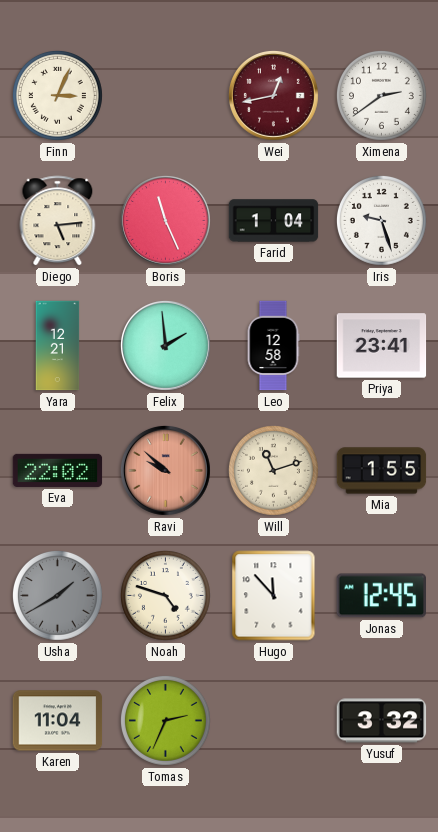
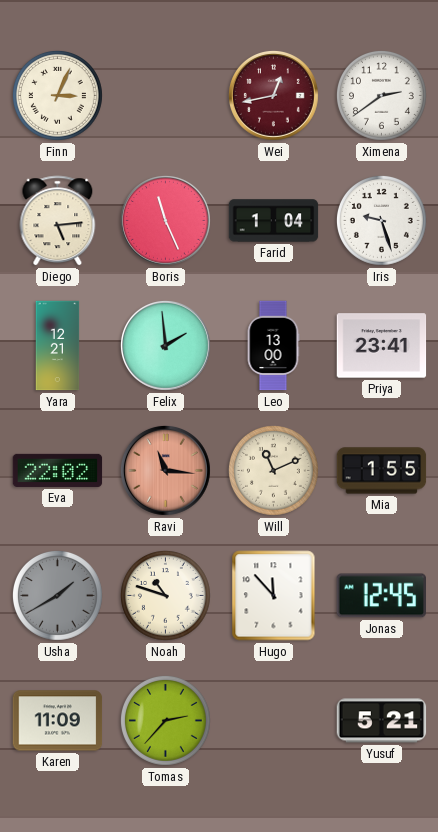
Leo: 12:58 -> 13:00
Ravi: 9:52 -> 11:16
Will: 11:12 -> 11:11
Noah: 4:48 -> 10:48
Karen: 11:04 -> 11:09
Tomas: 2:34 -> 2:37
Yusuf: 3:32 -> 5:21
